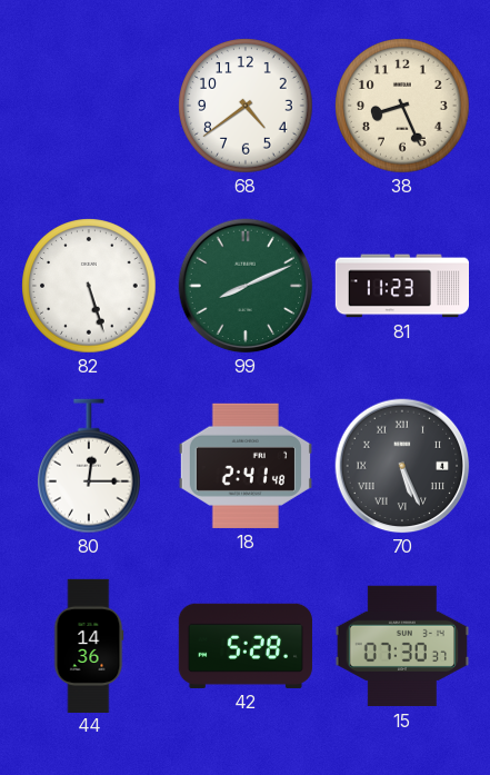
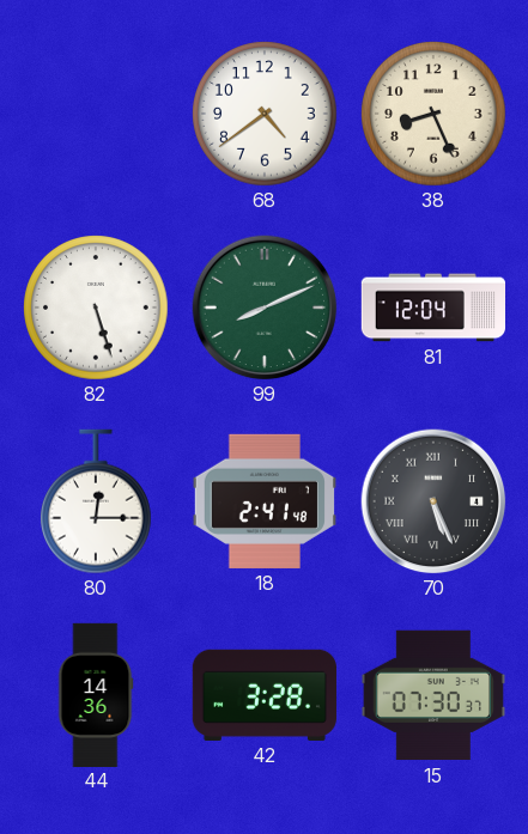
81: 11:23 -> 12:04
42: 5:28 -> 3:28
